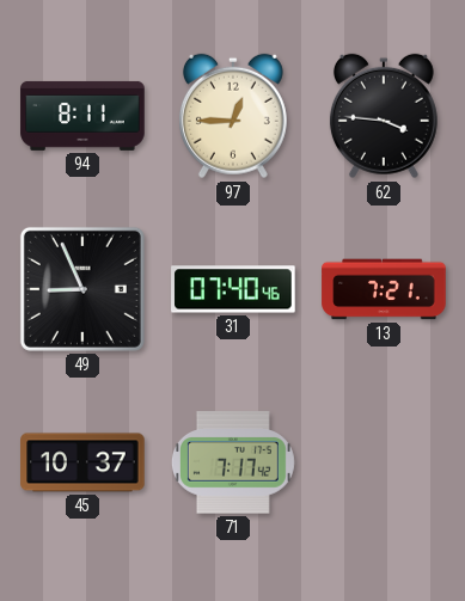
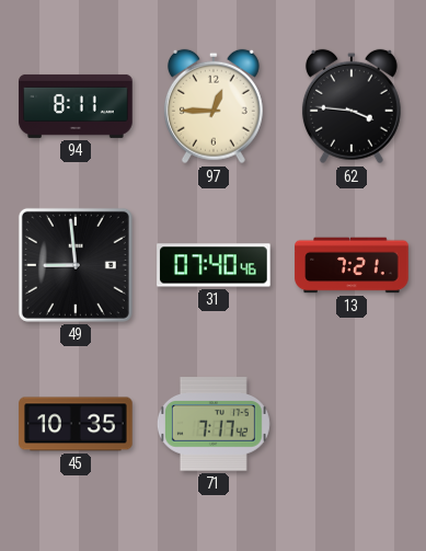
49: 8:56 -> 8:59
45: 10:37 -> 10:35
